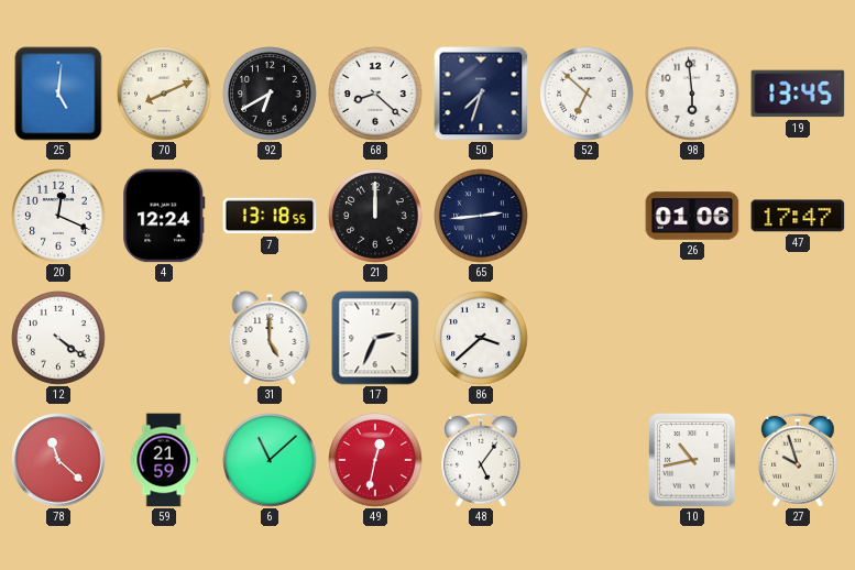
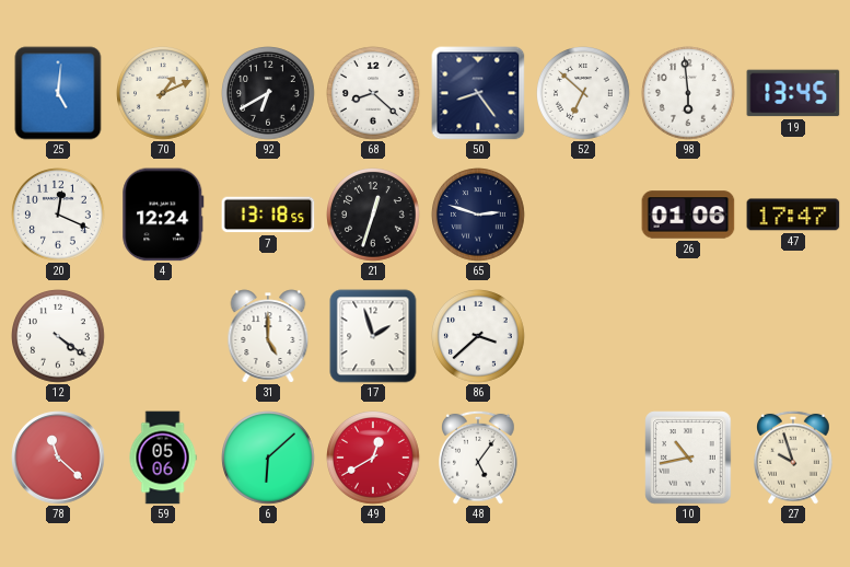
70: 8:11 -> 1:11
50: 7:33 -> 8:24
21: 12:00 -> 12:33
65: 2:44 -> 2:48
17: 2:34 -> 1:57
59: 21:59 -> 05:06
6: 11:08 -> 6:08
49: 12:32 -> 12:40
